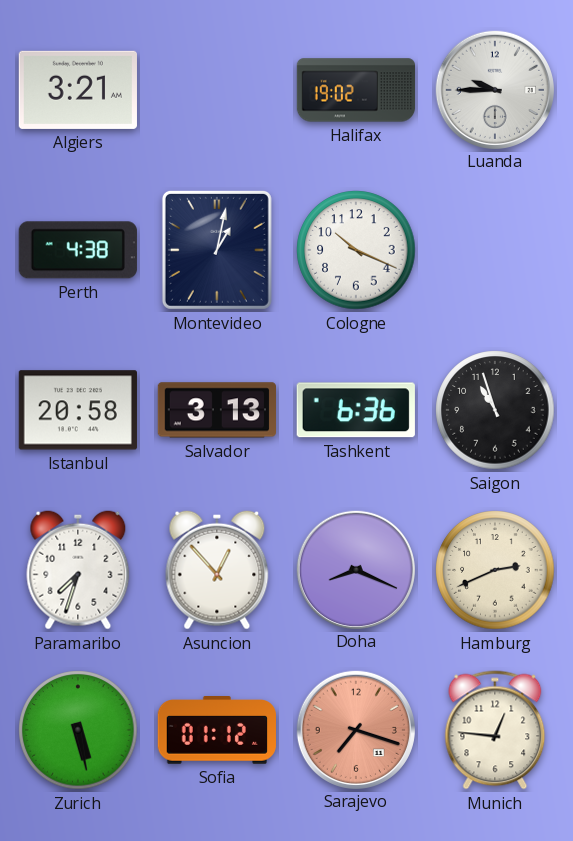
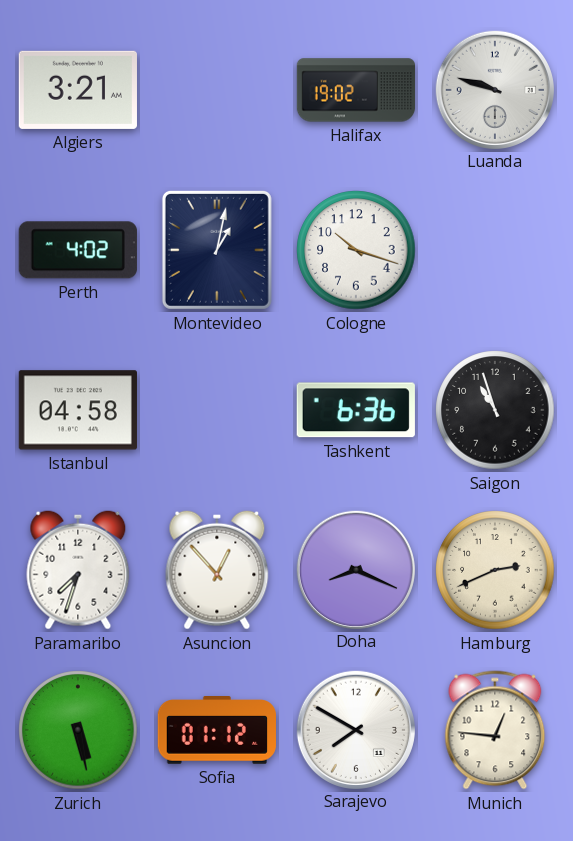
Luanda: 9:45 -> 9:48
Perth: 4:38 -> 4:02
Cologne: 10:19 -> 10:18
Istanbul: 20:58 -> 04:58
Salvador: 3:13 -> none
Sarajevo: 7:18 -> 7:50
Sarajevo dial: salmon -> white
